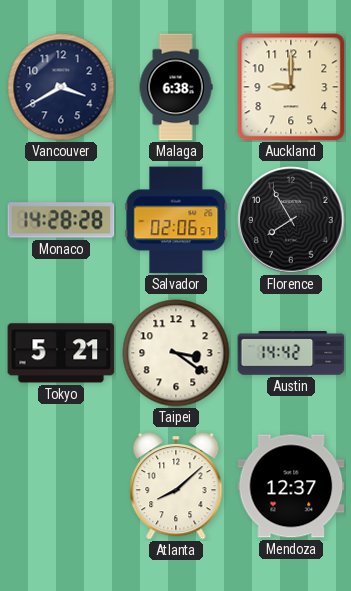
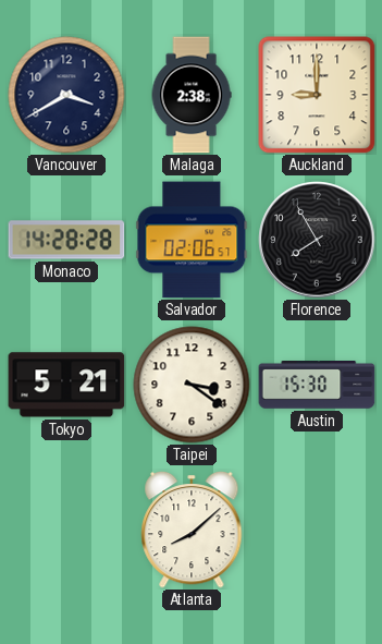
Malaga: 6:38 -> 2:38
Austin: 14:42 -> 15:30
Mendoza: 12:37 -> none
